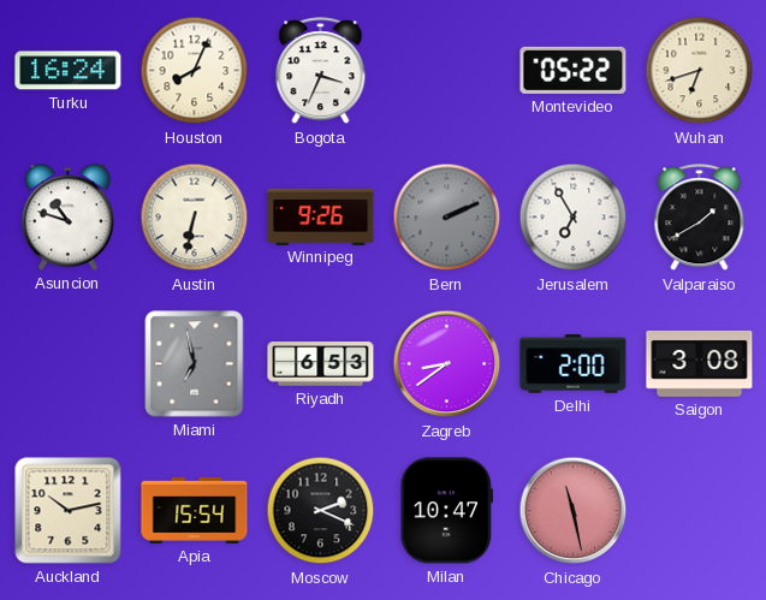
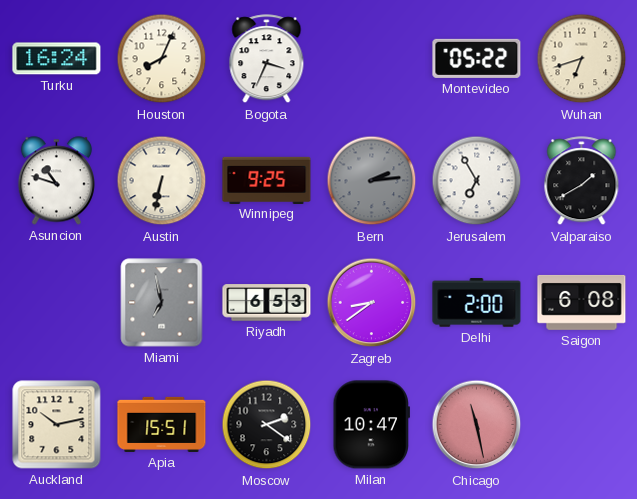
Winnipeg: 9:26 -> 9:25
Bern: 2:11 -> 2:14
Saigon: 3:08 -> 6:08
Apia: 15:54 -> 15:51
Moscow: 2:19 -> 2:21
